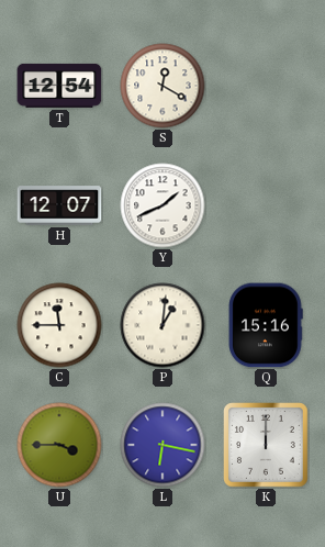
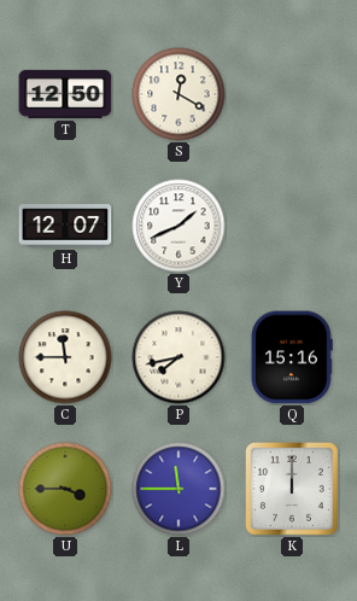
T: 12:54 -> 12:50
P: 1:01 -> 7:43
L: 6:17 -> 11:45
